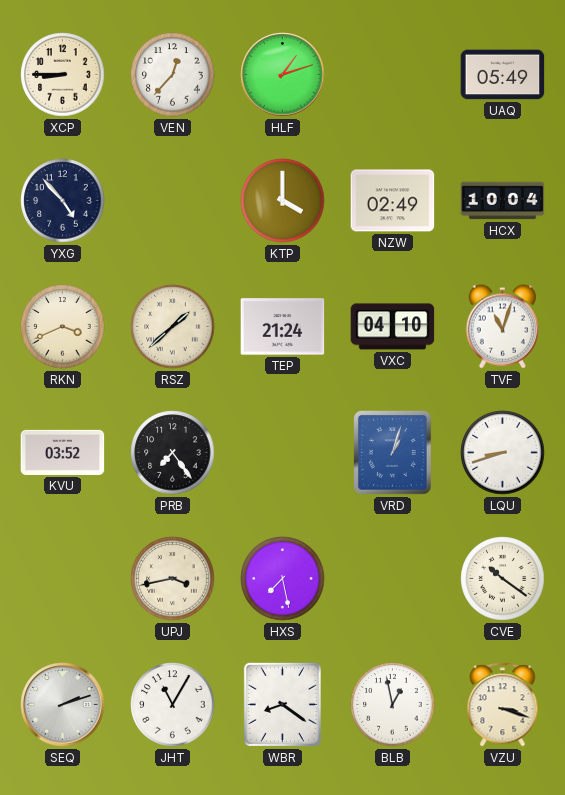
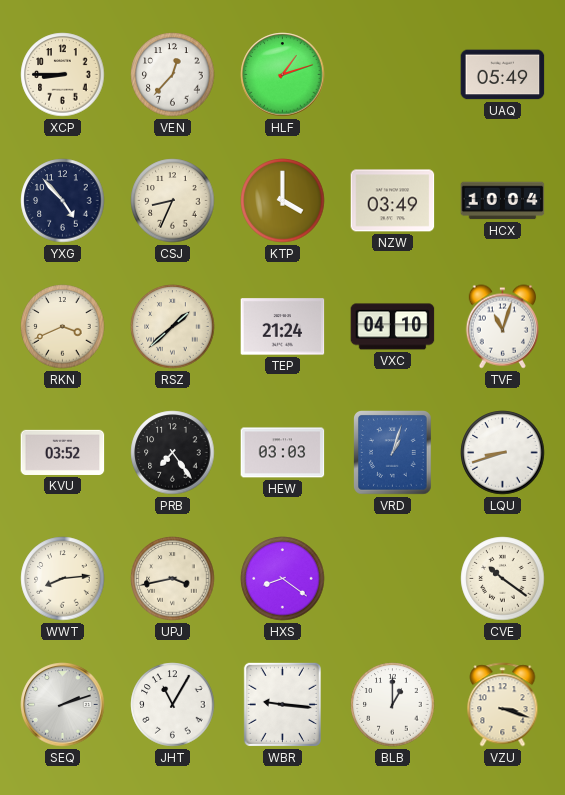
CSJ: none -> 8:34
NZW: 02:49 -> 03:49
HEW: none -> 03:03
WWT: none -> 8:14
HXS: 7:28 -> 8:21
WBR: 8:21 -> 9:16
BLB: 12:58 -> 1:00
